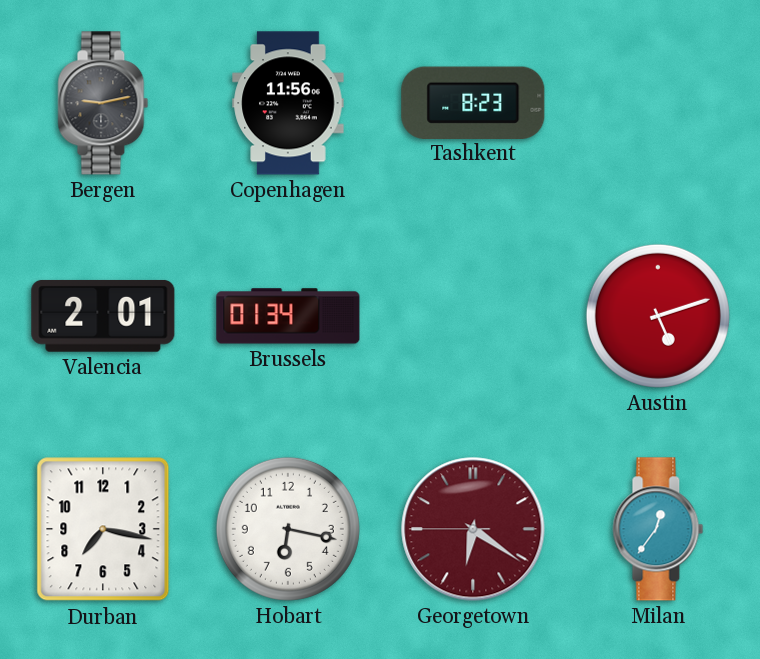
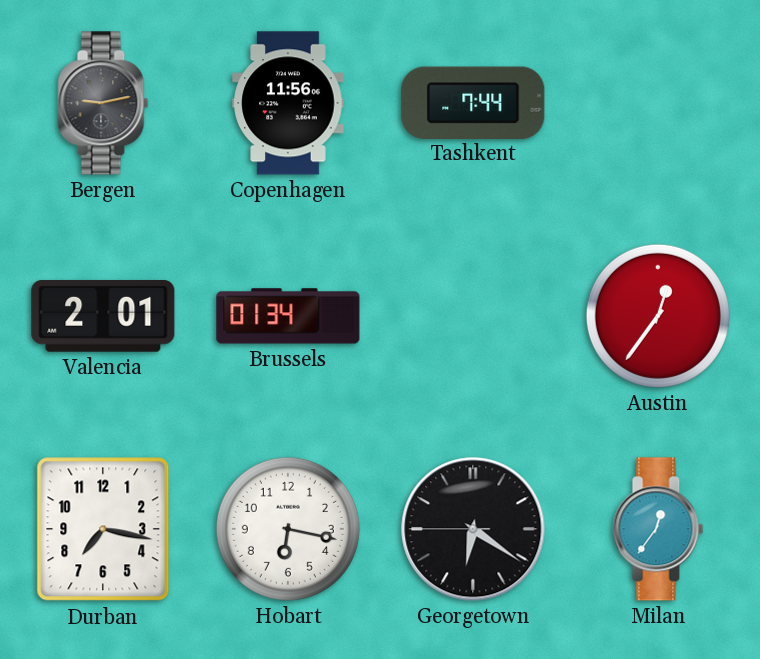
Tashkent: 8:23 -> 7:44
Austin: 5:12 -> 12:36
Georgetown dial: burgundy -> black
